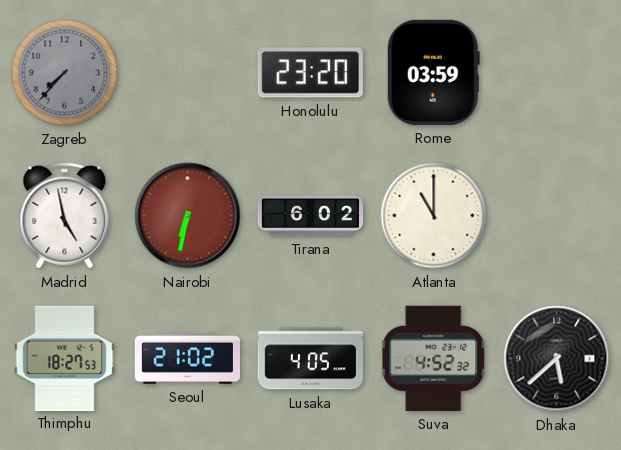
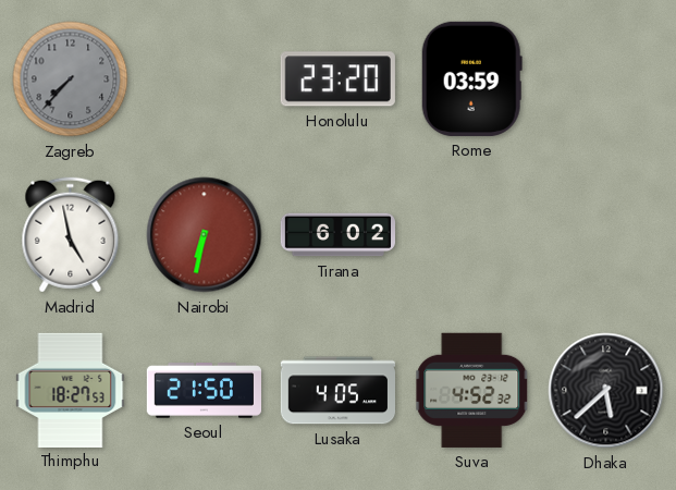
Atlanta: 11:00 -> none
Seoul: 21:02 -> 21:50
